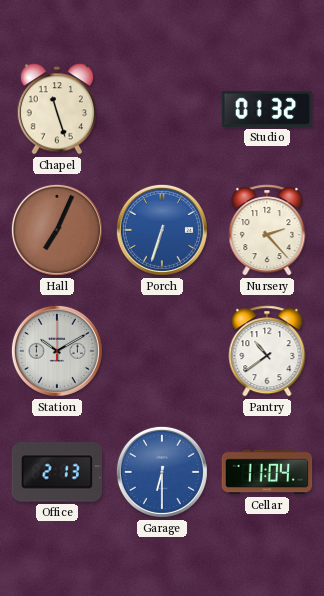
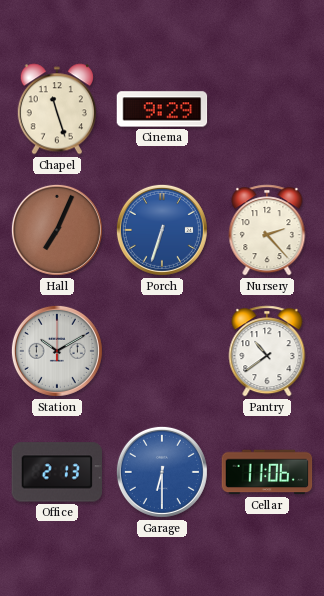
Cinema: none -> 9:29
Studio: 01:32 -> none
Cellar: 11:04 -> 11:06
